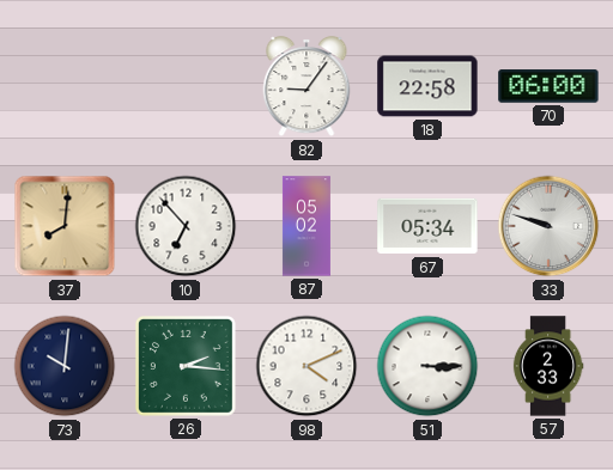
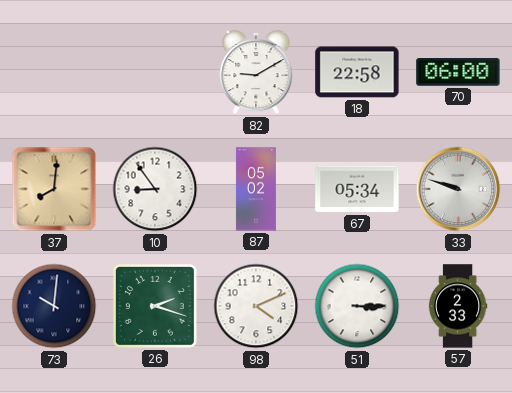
82: 9:06 -> 9:10
10: 6:53 -> 8:54
26: 2:16 -> 2:18
